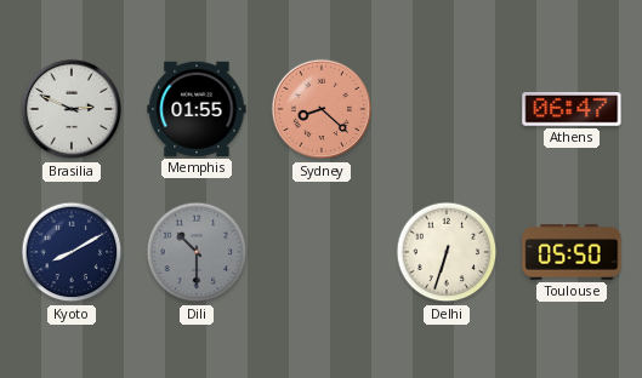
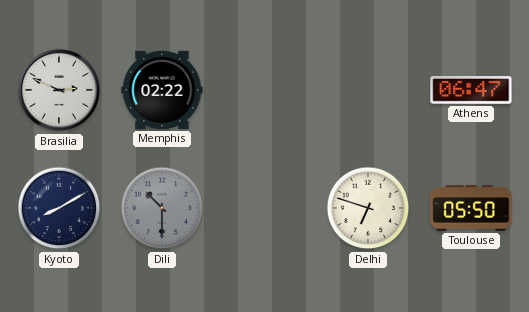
Memphis: 01:55 -> 02:22
Sydney: 8:22 -> none
Delhi: 6:33 -> 6:48
